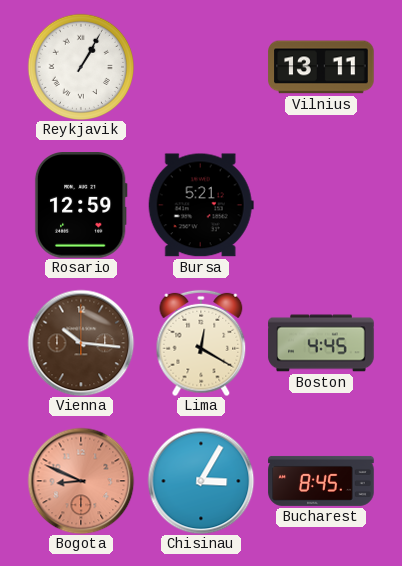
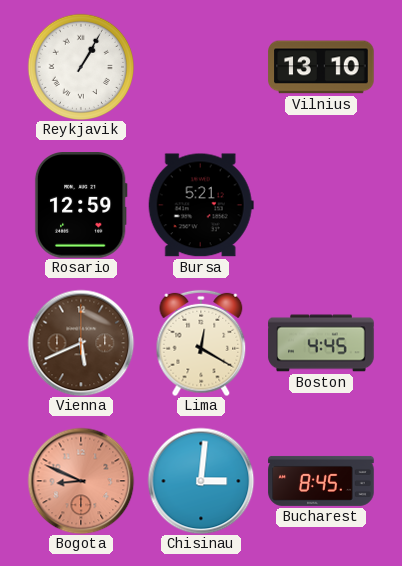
Vilnius: 13:11 -> 13:10
Vienna: 10:16 -> 5:41
Chisinau: 3:05 -> 3:01
